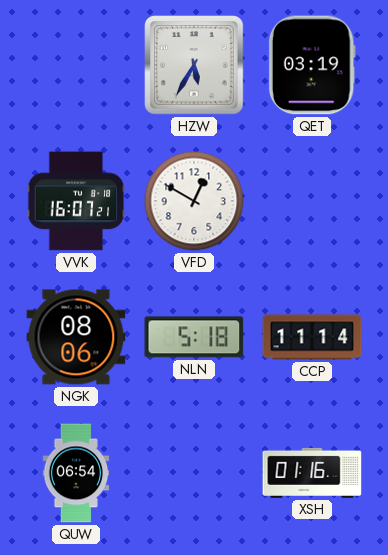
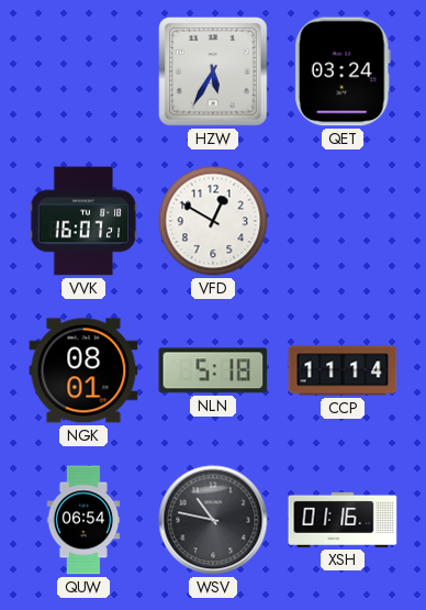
QET: 03:19 -> 03:24
NGK: 08:06 -> 08:01
WSV: none -> 10:47
